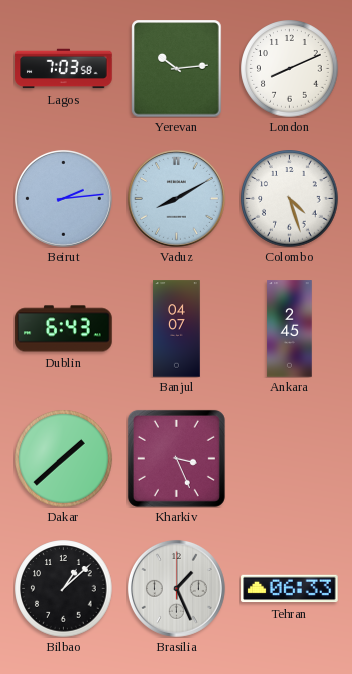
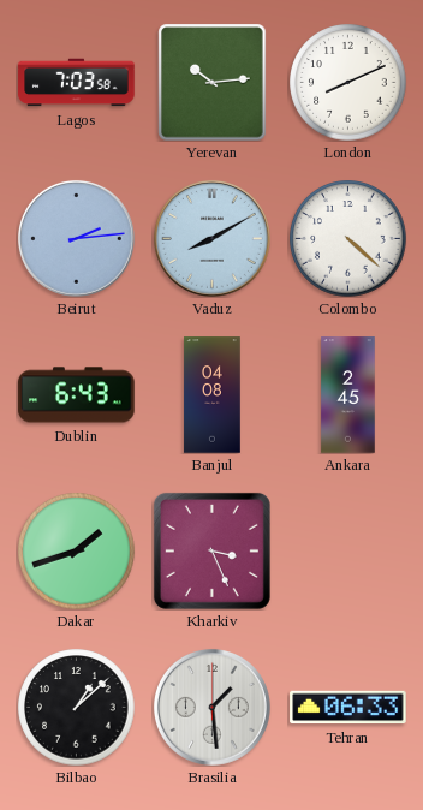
Colombo: 4:27 -> 4:22
Banjul: 04:07 -> 04:08
Dakar: 1:38 -> 1:42
Brasilia: 1:26 -> 1:29
